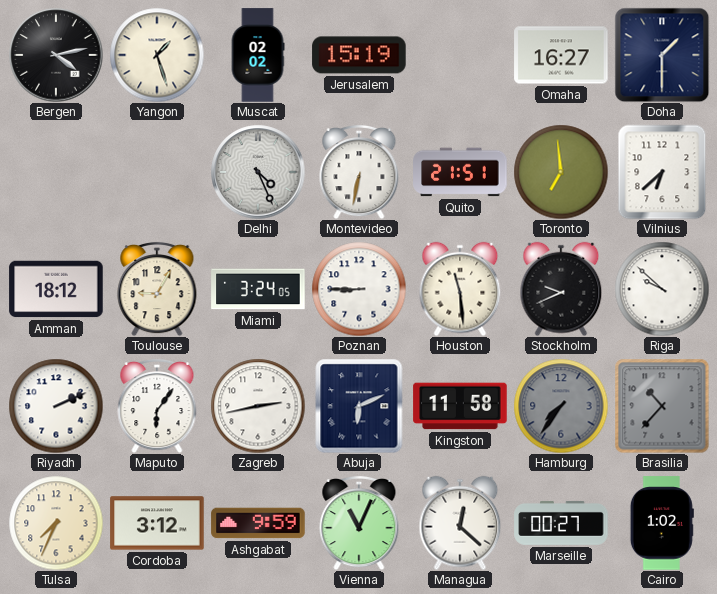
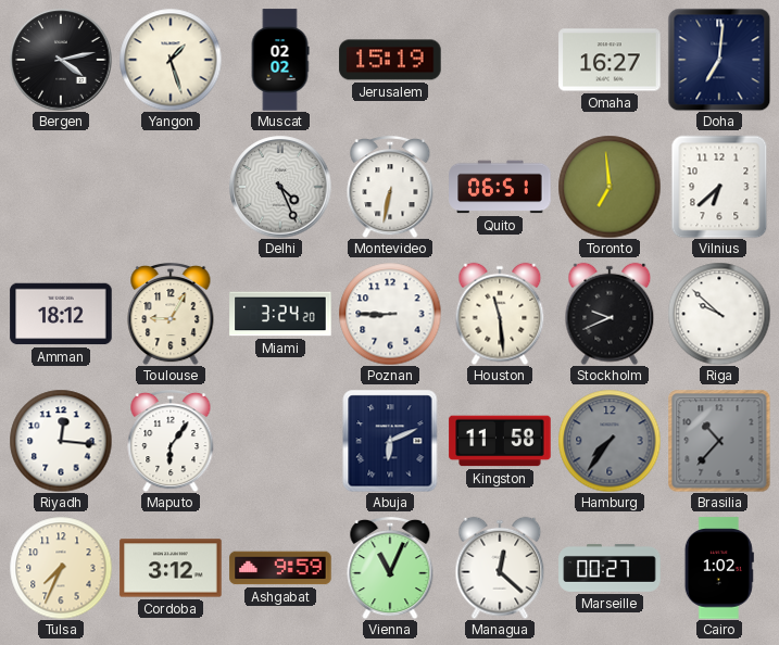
Doha: 1:30 -> 7:01
Quito: 21:51 -> 06:51
Miami: 3:24:05 -> 3:24:20
Riyadh: 2:11 -> 12:16
Zagreb: 2:43 -> none
